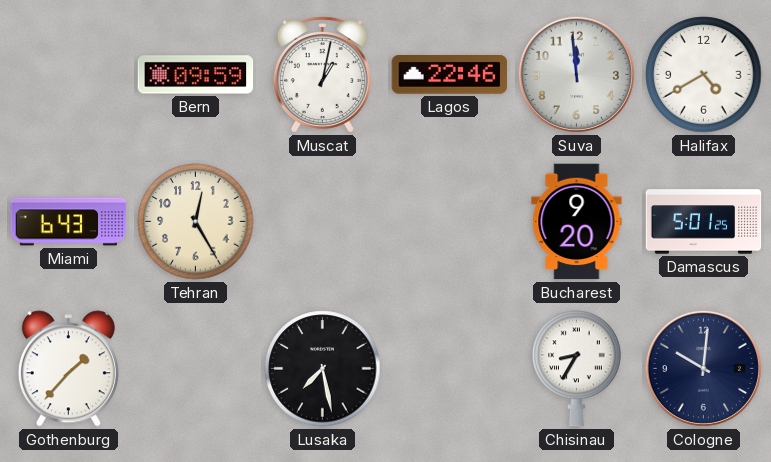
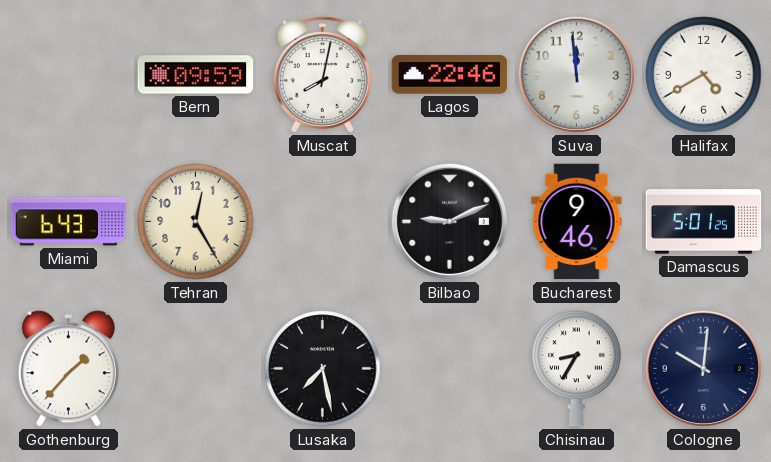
Muscat: 1:02 -> 8:02
Bilbao: none -> 9:11
Bucharest: 9:20 -> 9:46
